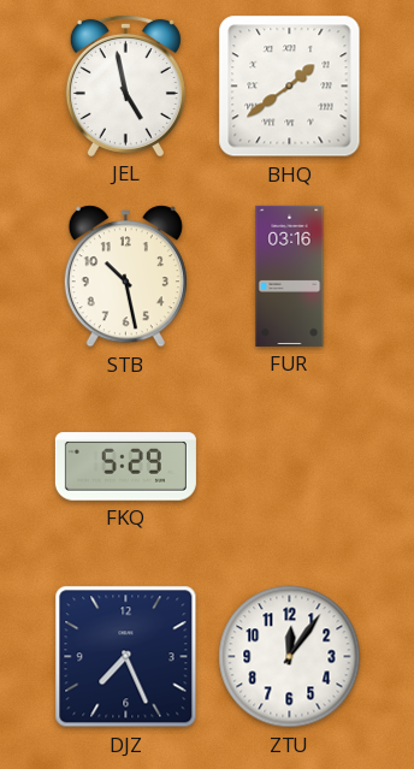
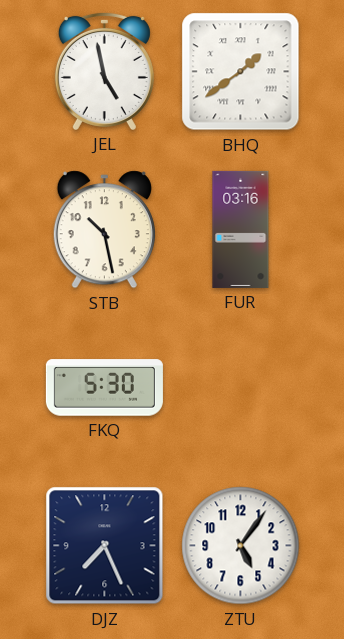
FKQ: 5:29 -> 5:30
ZTU: 12:06 -> 5:06
